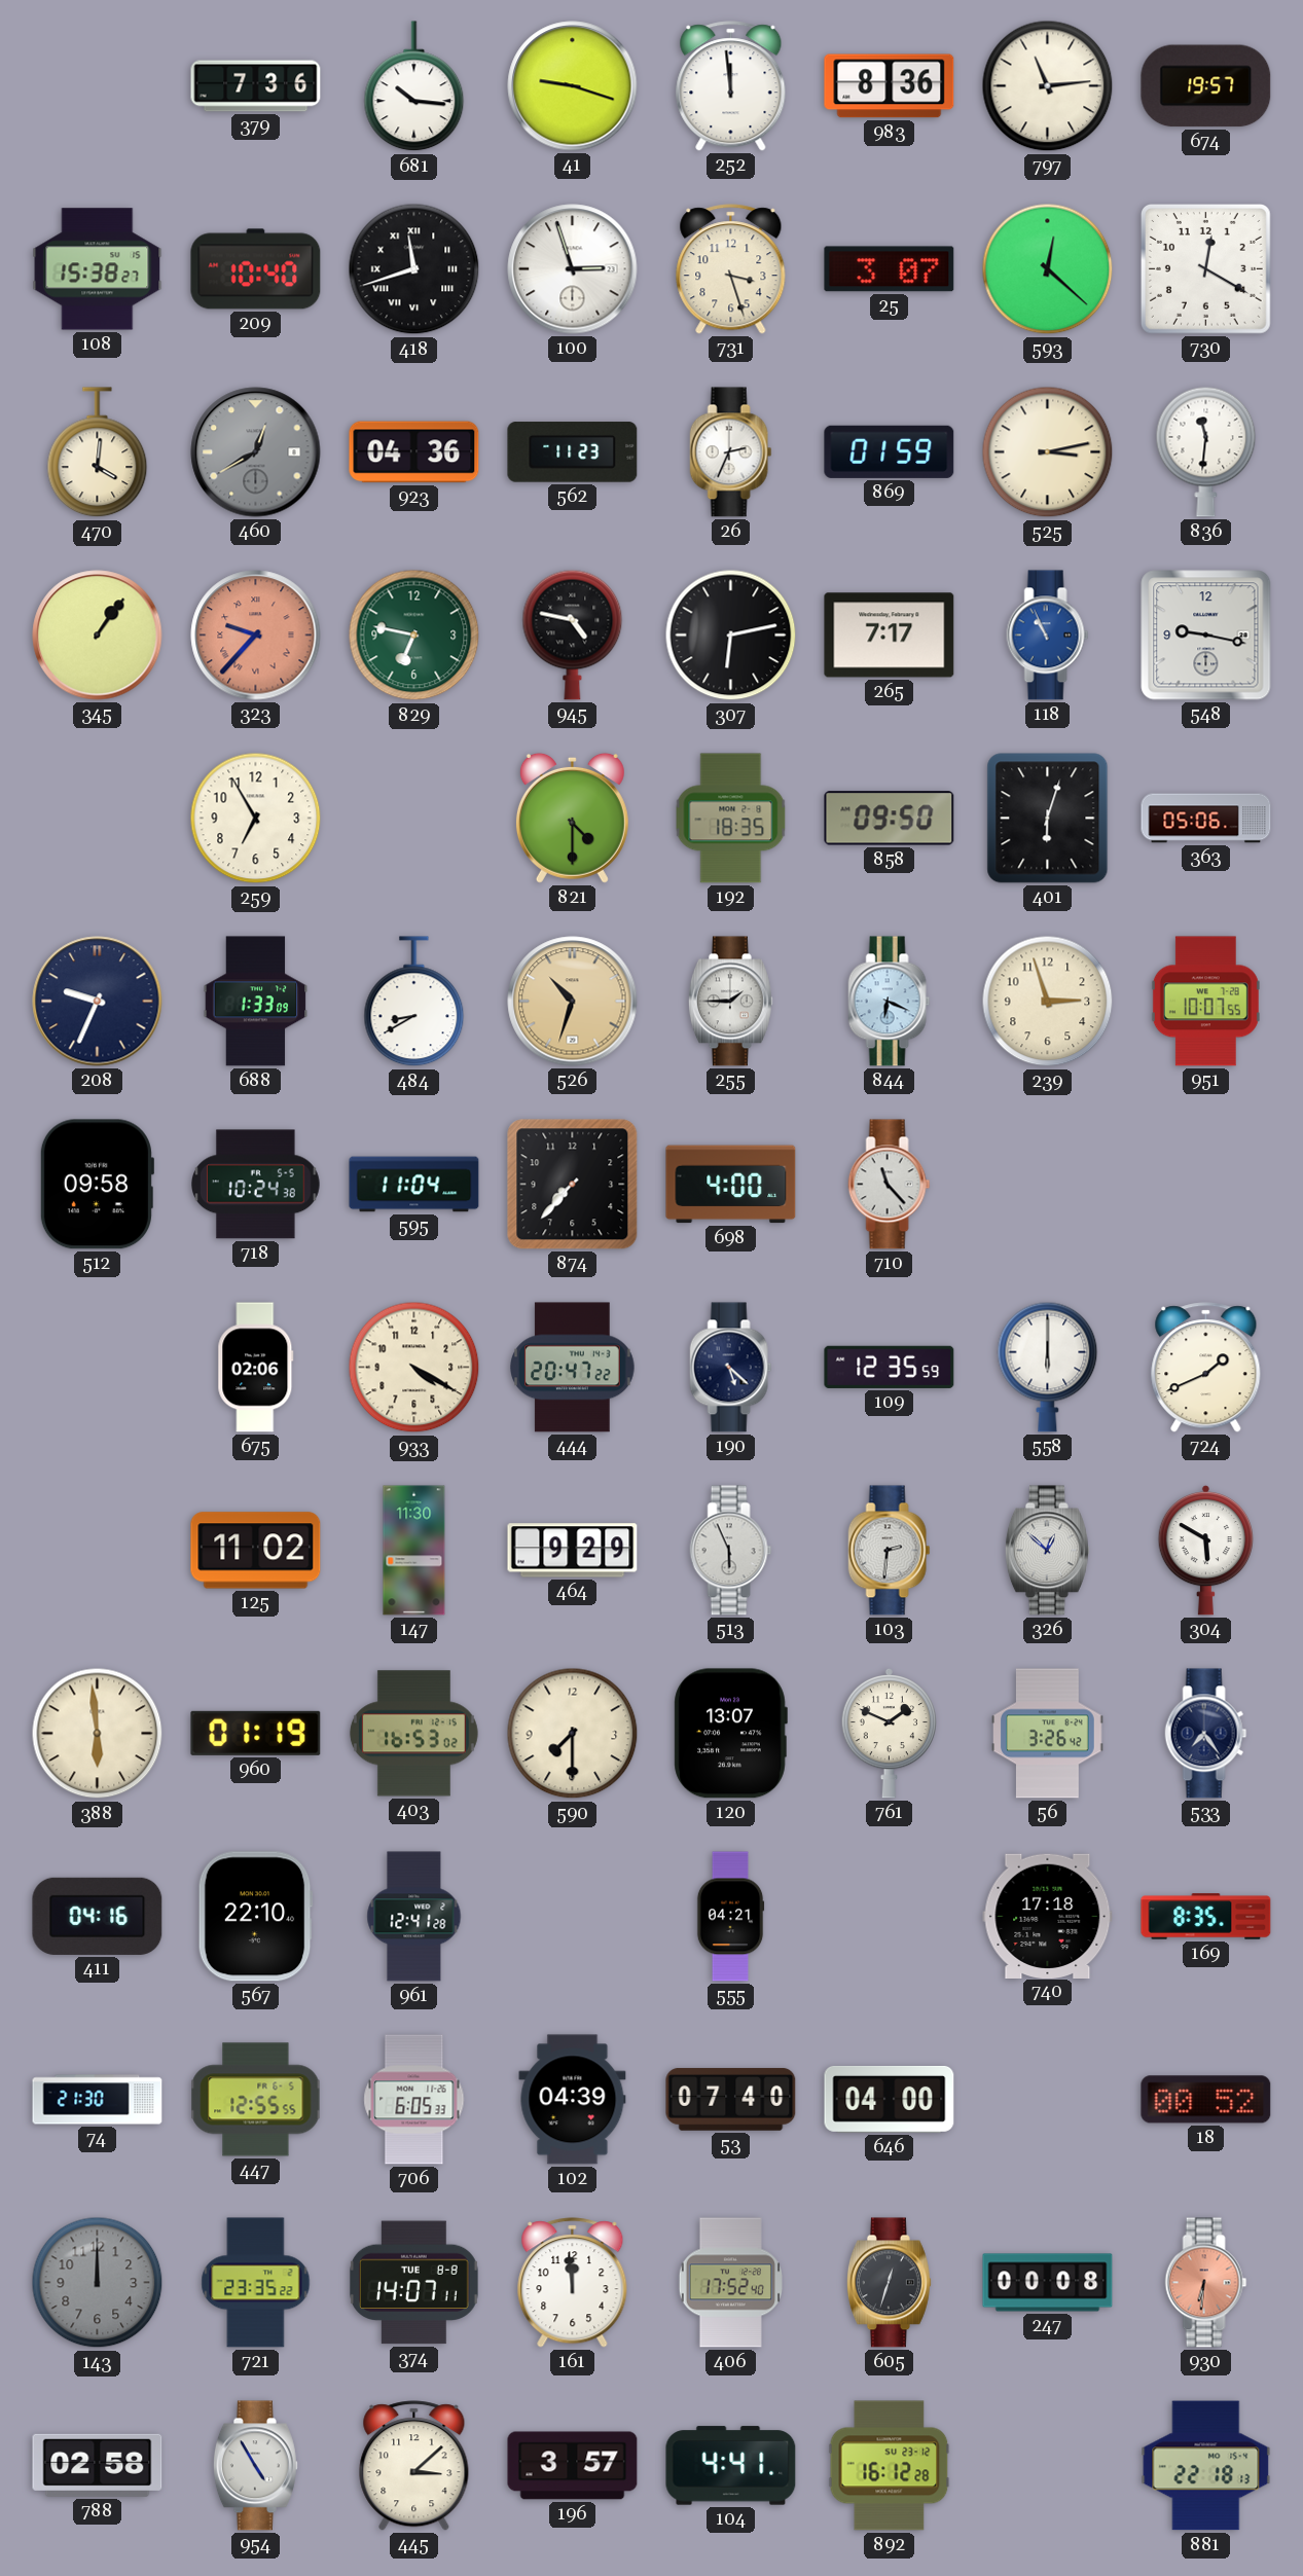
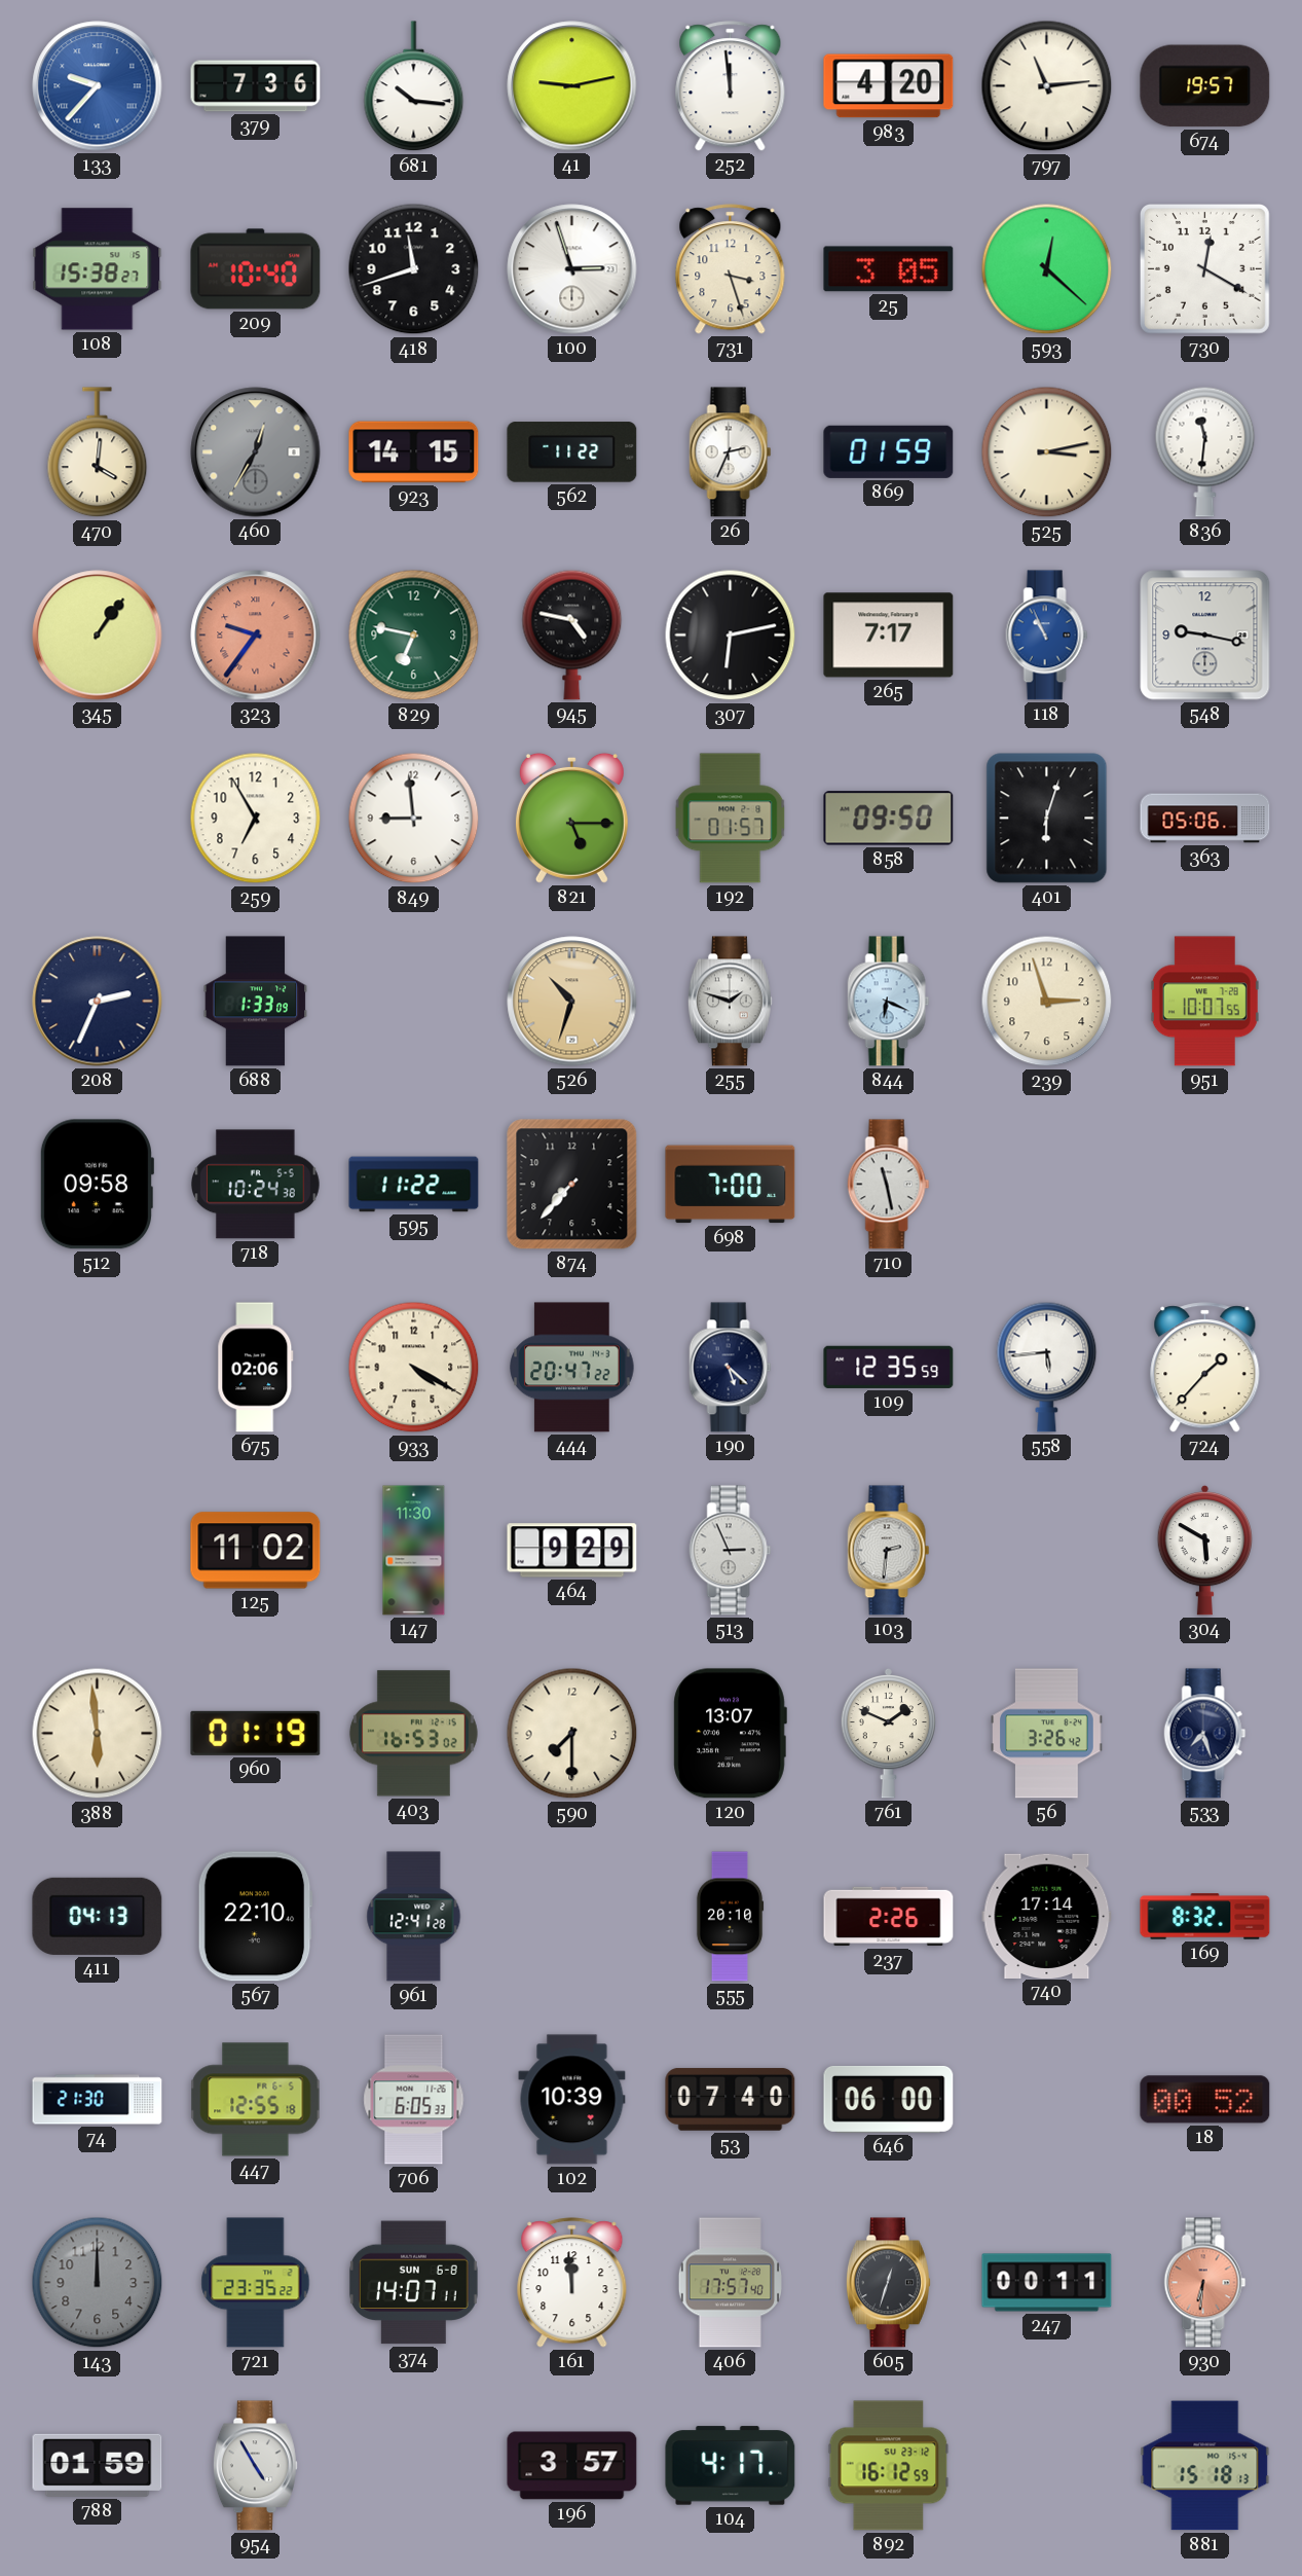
133: none -> 9:37
41: 9:18 -> 9:13
983: 8:36 -> 4:20
418 numerals: Roman -> Arabic
25: 3:07 -> 3:05
460: 12:40 -> 12:35
923: 04:36 -> 14:15
562: 11:23 -> 11:22
323: 9:37 -> 9:36
849: none -> 8:59
821: 4:30 -> 5:15
192: 18:35 -> 01:57
208: 9:34 -> 2:34
484: 8:40 -> none
255: 1:45 -> 1:48
595: 11:04 -> 11:22
698: 4:00 -> 7:00
710: 11:23 -> 11:28
558: 6:00 -> 5:44
724: 1:41 -> 1:37
513: 5:56 -> 2:56
326: 12:52 -> none
533: 7:24 -> 7:27
411: 04:16 -> 04:13
555: 04:21 -> 20:10
237: none -> 2:26
740: 17:18 -> 17:14
169: 8:35 -> 8:32
447: 12:55:55 -> 12:55:18
102: 04:39 -> 10:39
646: 04:00 -> 06:00
374 date: TUE 8-8 -> SUN 6-8
406: 17:52 -> 17:57
247: 00:08 -> 00:11
788: 02:58 -> 01:59
445: 3:08 -> none
104: 4:41 -> 4:17
892: 16:12:28 -> 16:12:59
881: 22:18 -> 15:18
